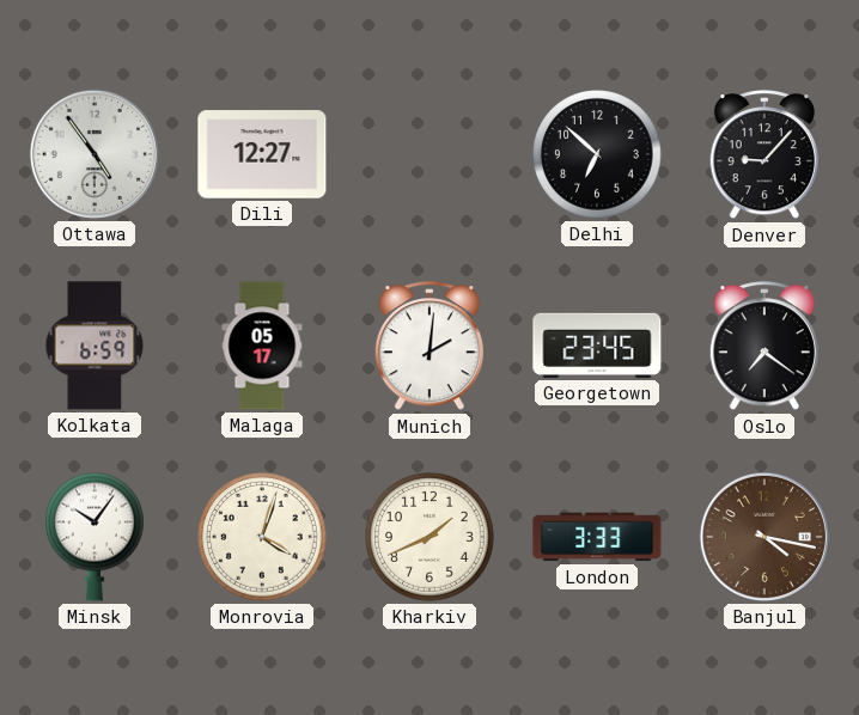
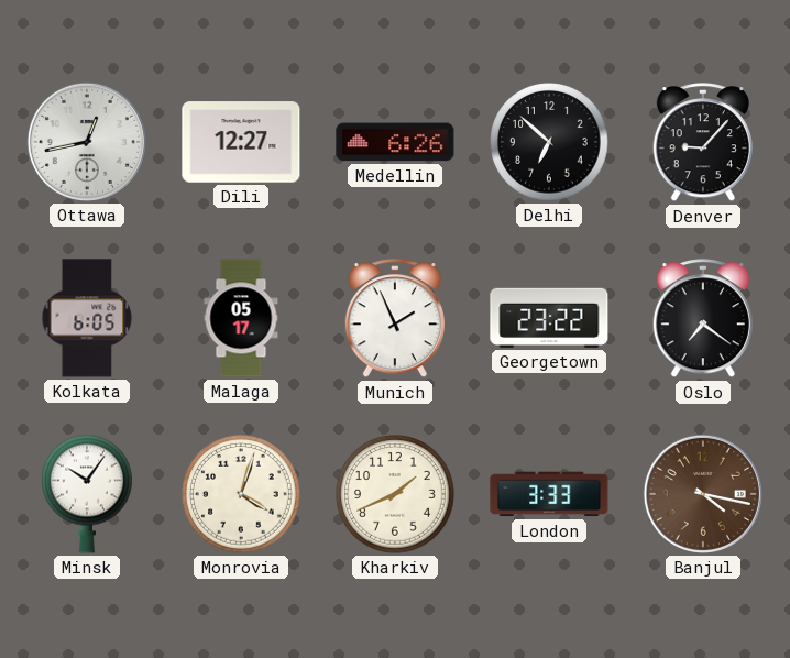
Ottawa: 4:54 -> 12:43
Medellin: none -> 6:26
Kolkata: 6:59 -> 6:05
Munich: 2:01 -> 1:56
Georgetown: 23:45 -> 23:22
